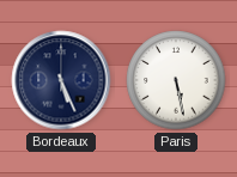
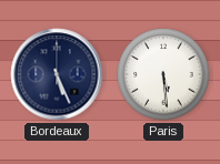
Paris: 5:28 -> 5:29
